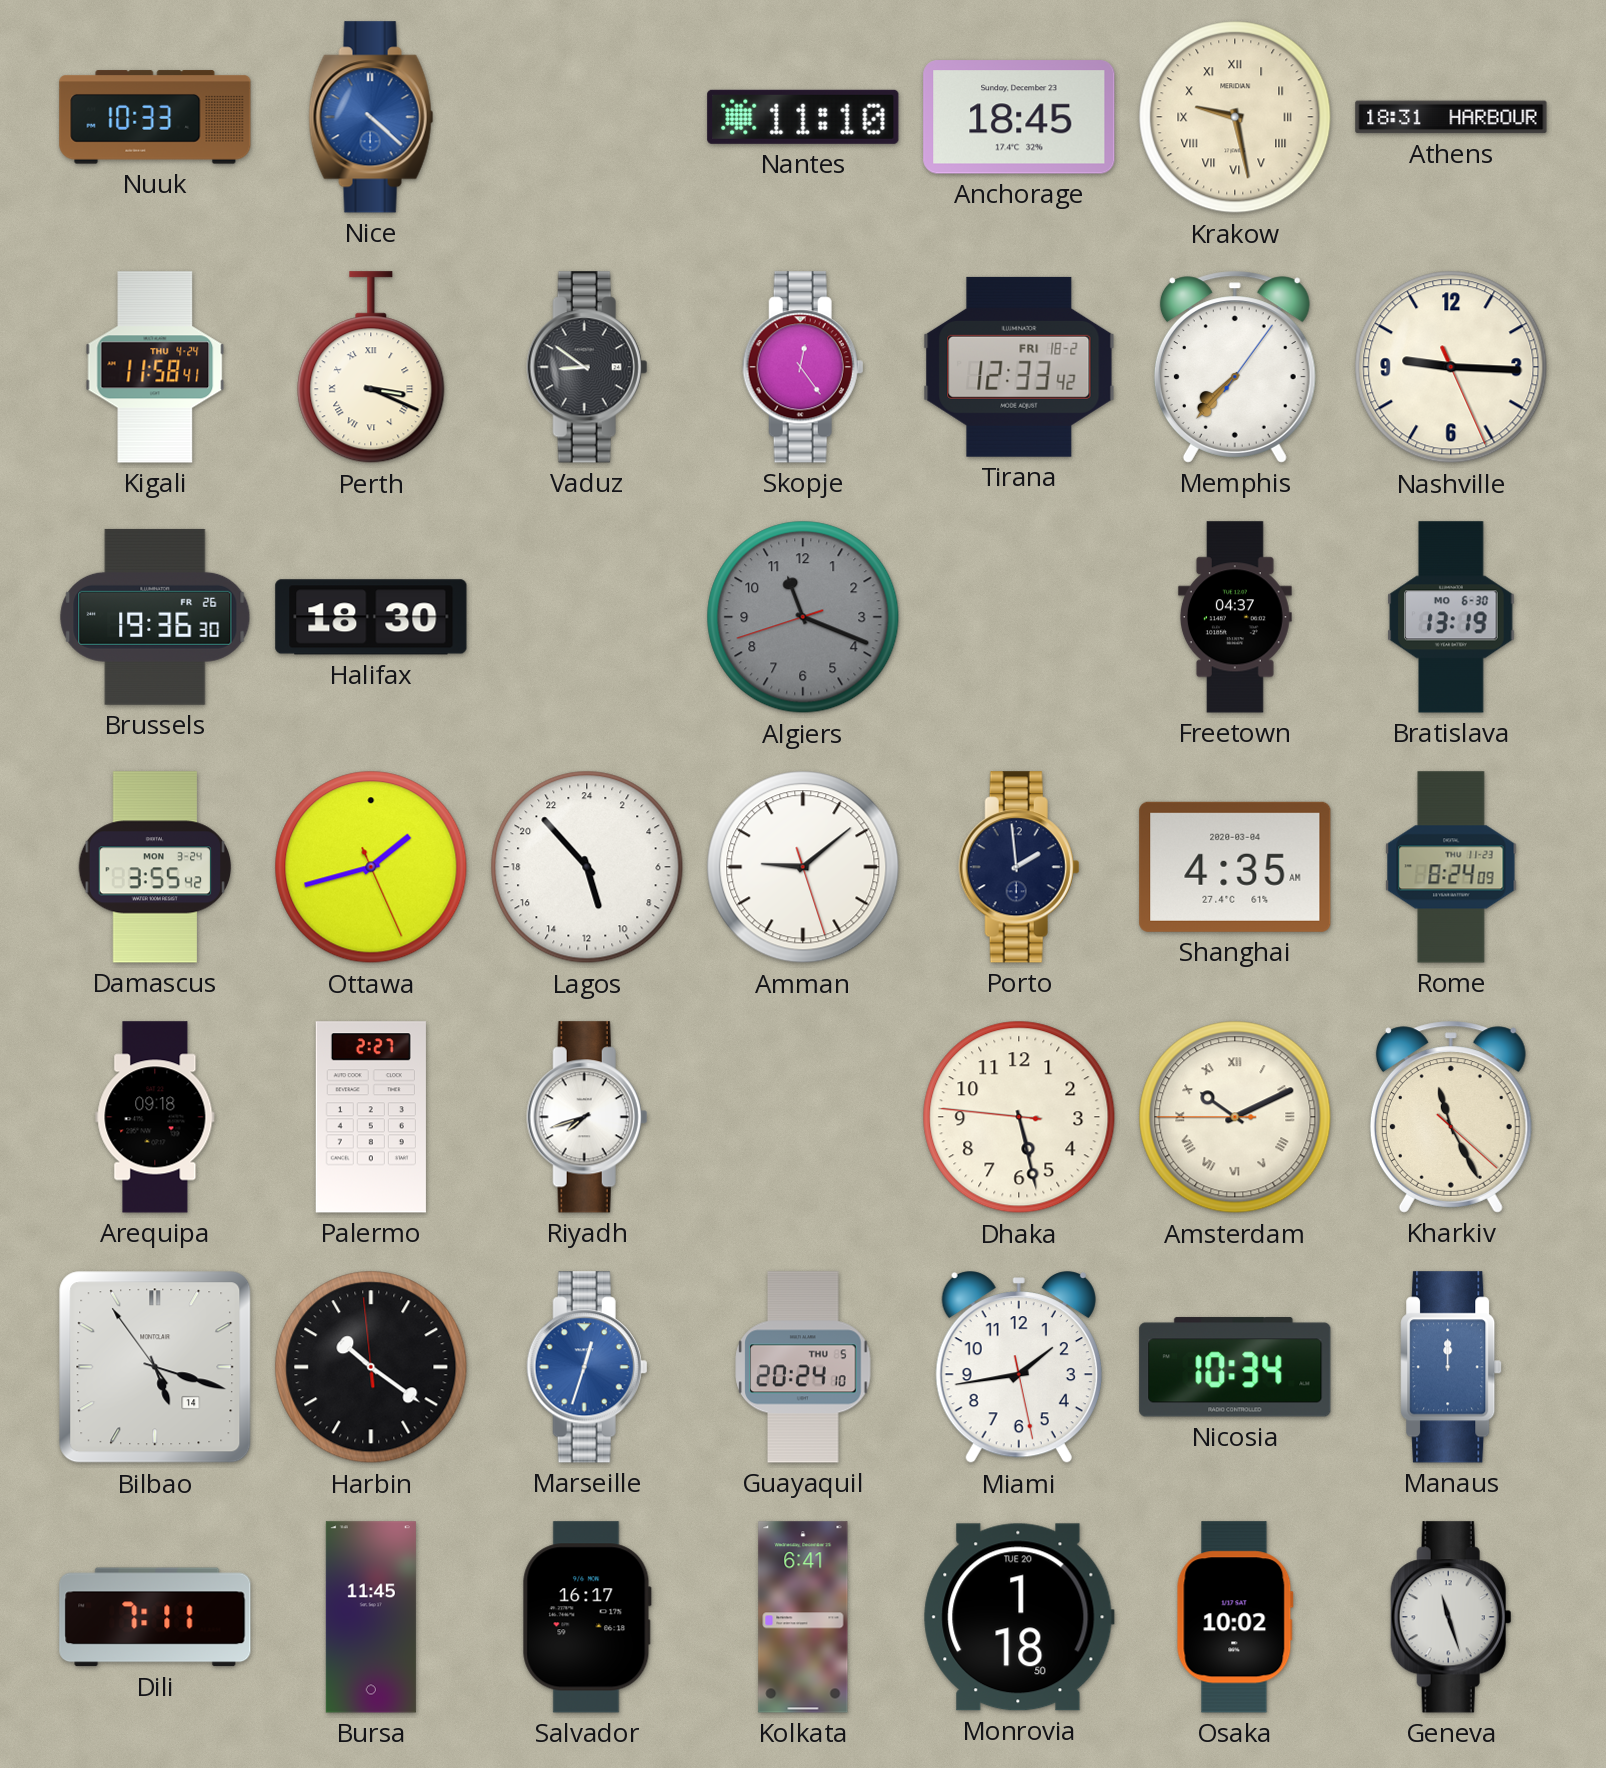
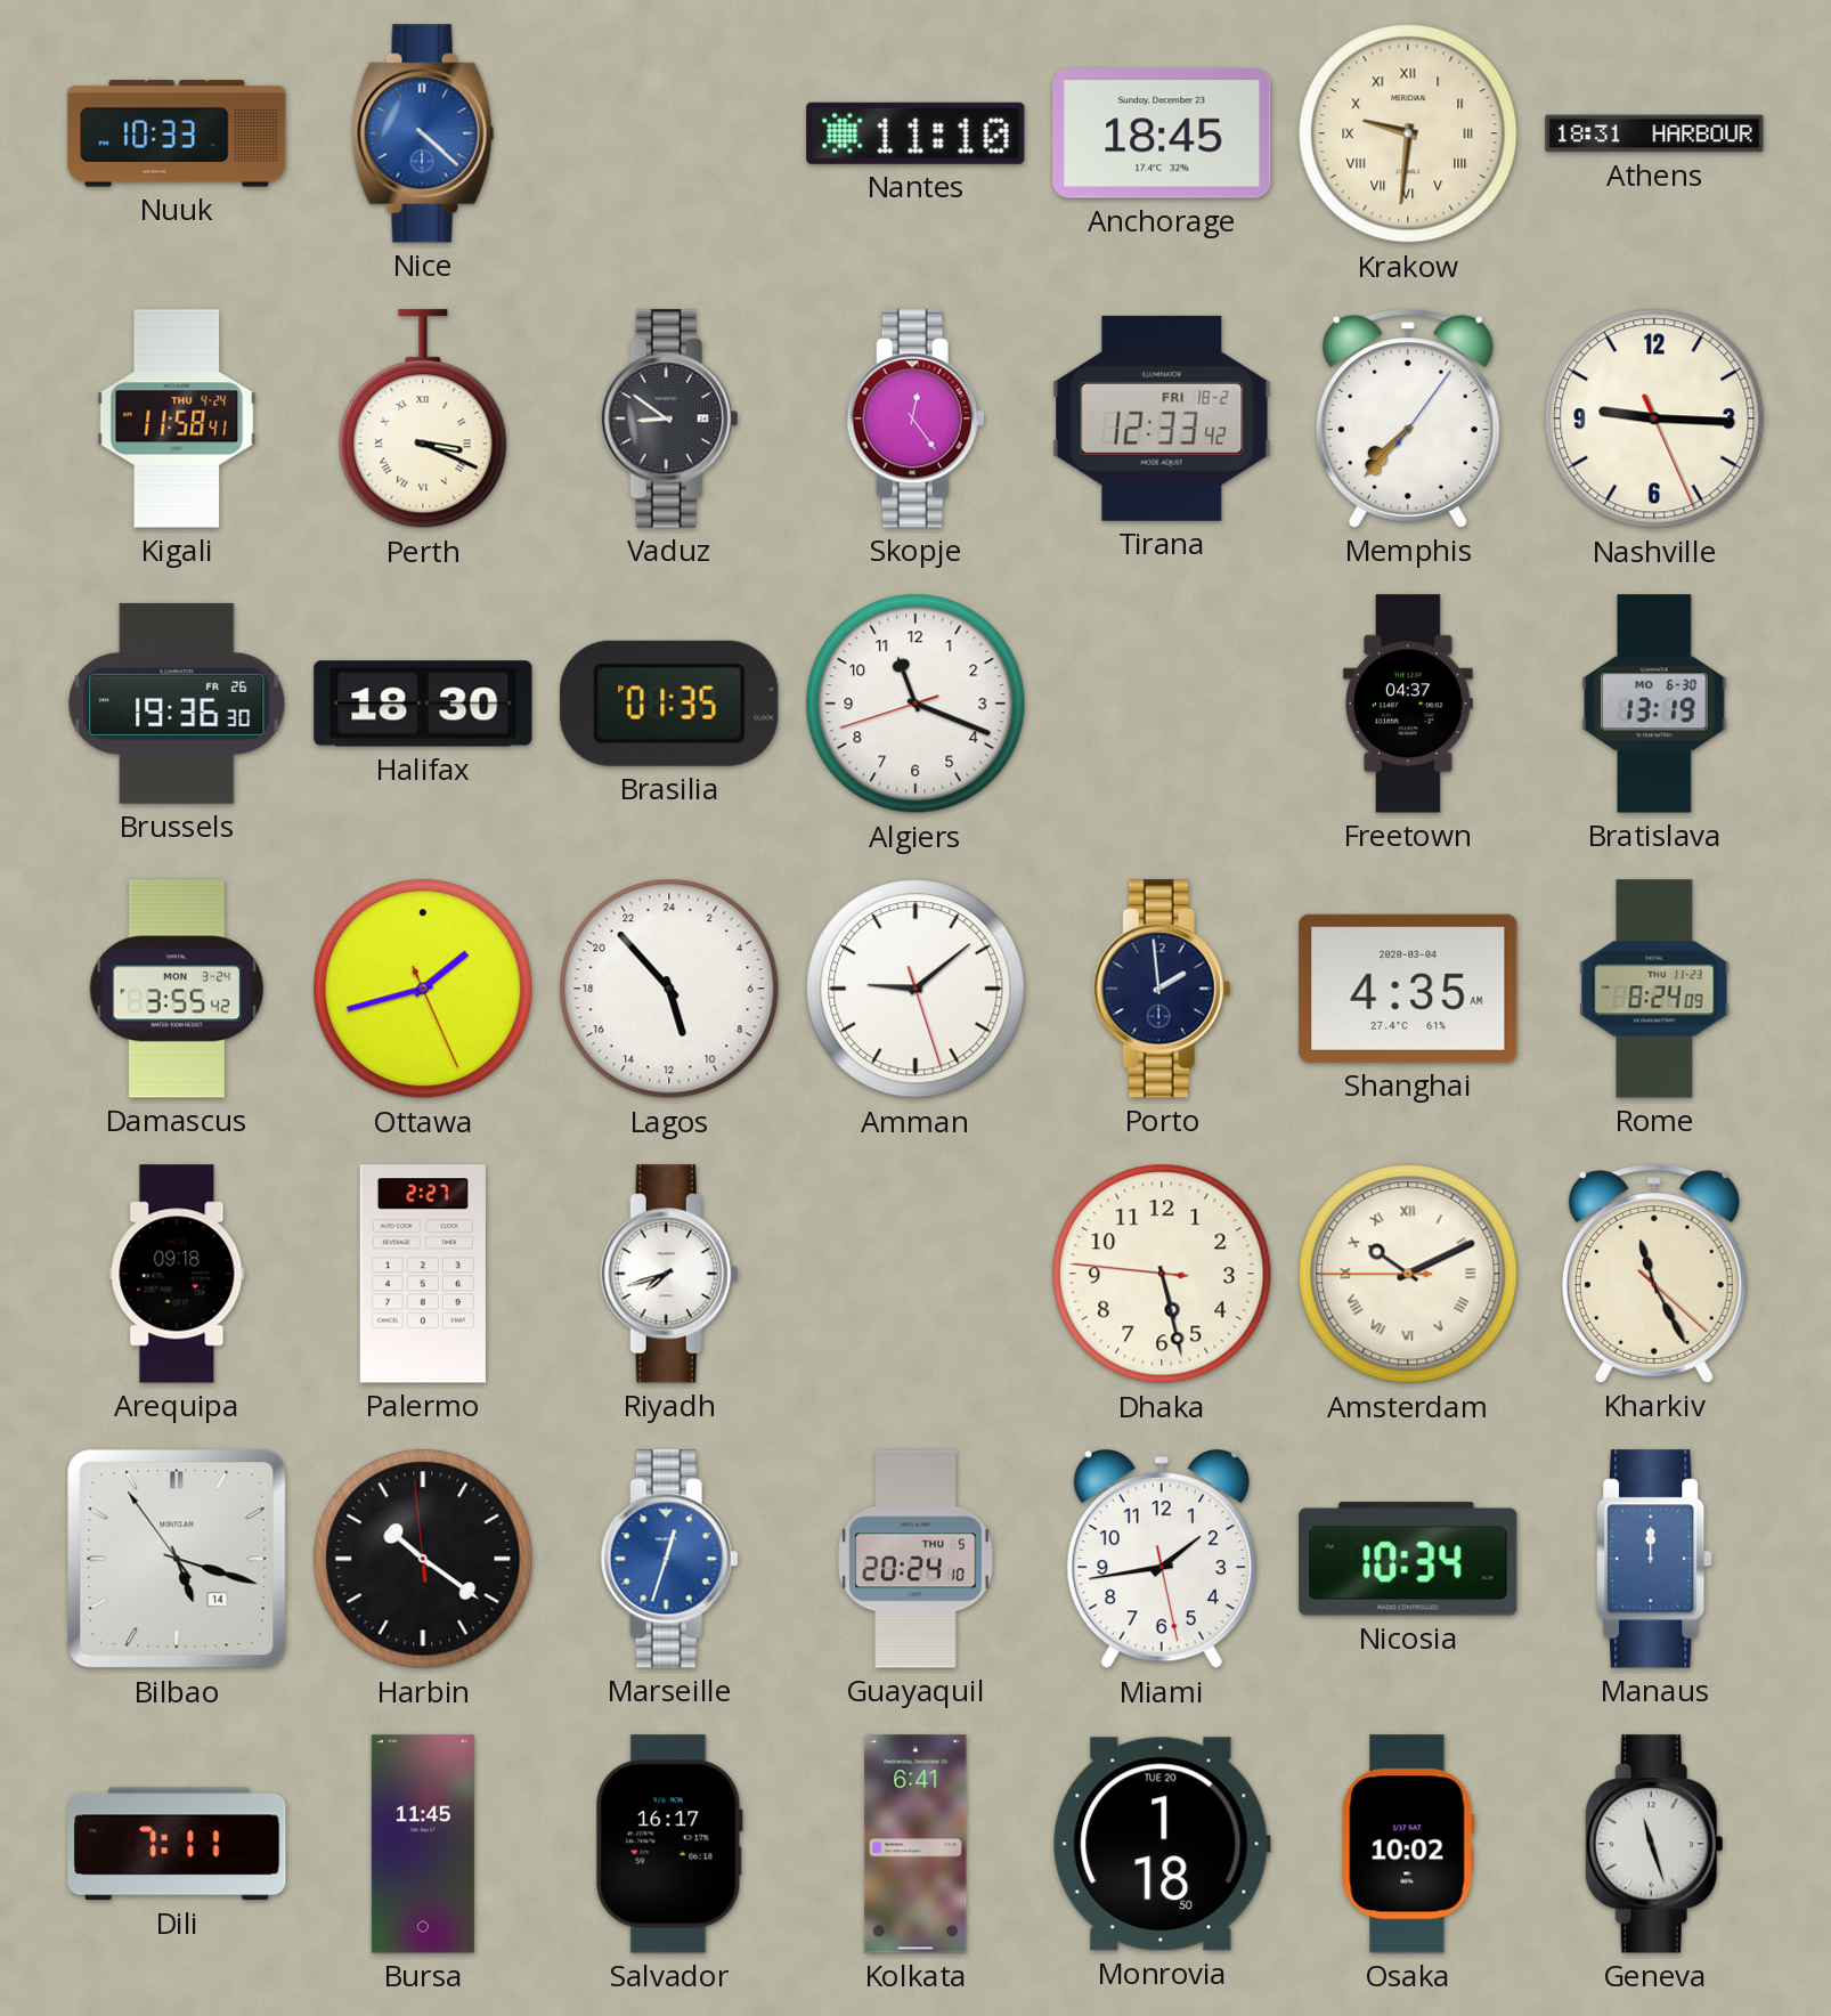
Krakow: 9:28 -> 9:31
Brasilia: none -> 01:35
Algiers dial: grey -> white
